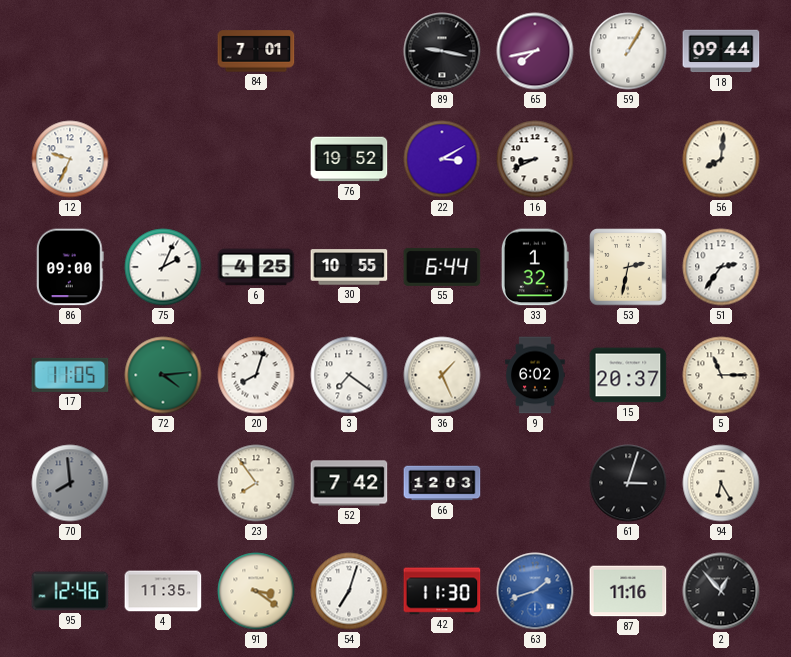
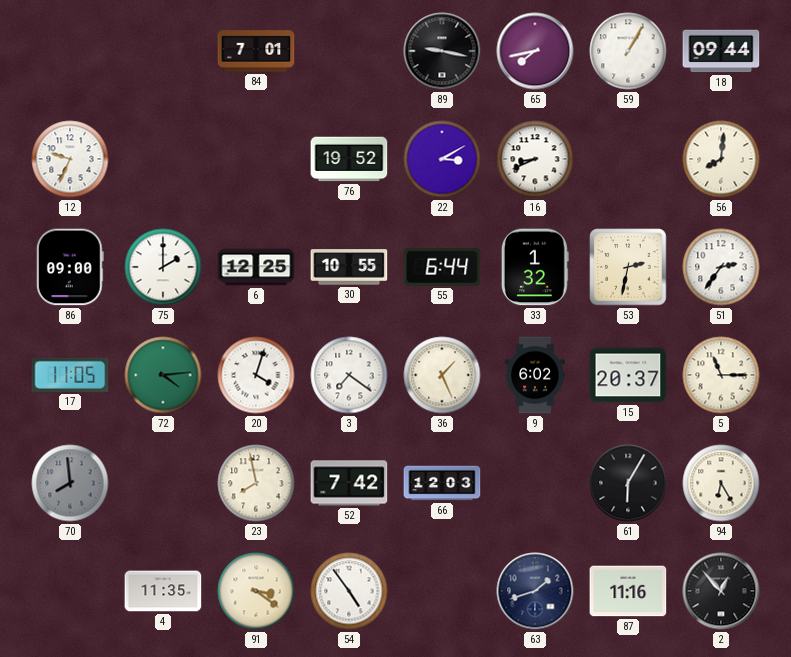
75: 2:04 -> 2:00
6: 4:25 -> 12:25
20: 8:03 -> 4:03
23: 7:54 -> 7:58
61: 3:03 -> 6:05
95: 12:46 -> none
54: 7:03 -> 4:54
42: 11:30 -> none
63 dial: blue -> navy
